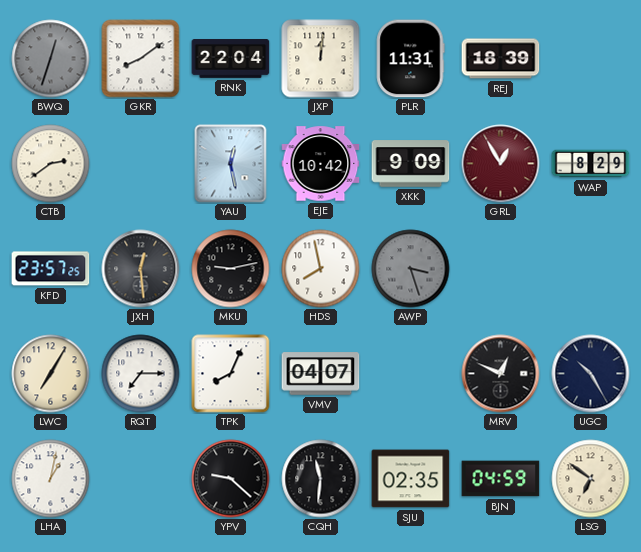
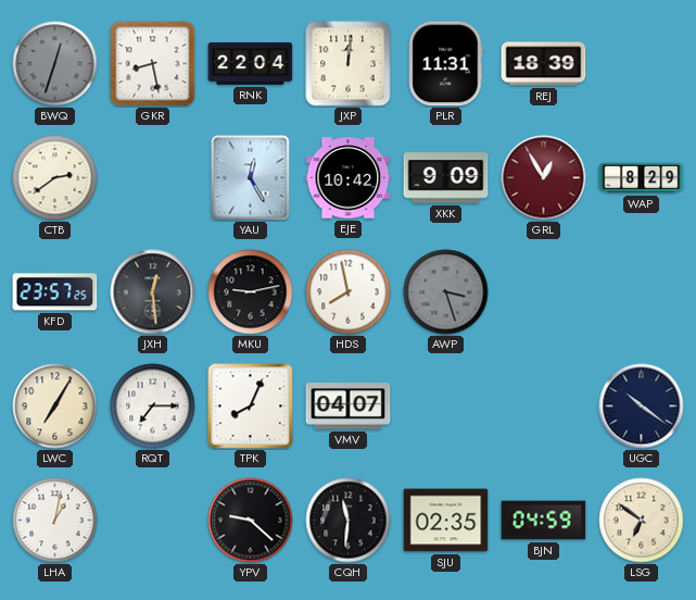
GKR: 8:09 -> 8:28
YAU: 12:28 -> 12:25
MRV: 12:49 -> none
UGC: 10:25 -> 10:21
